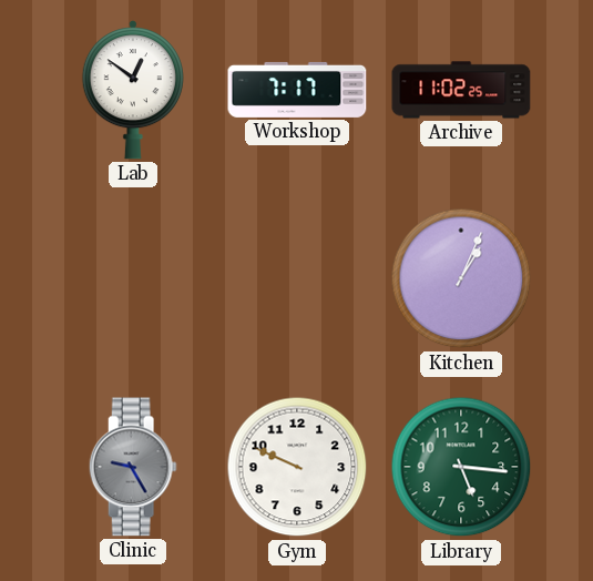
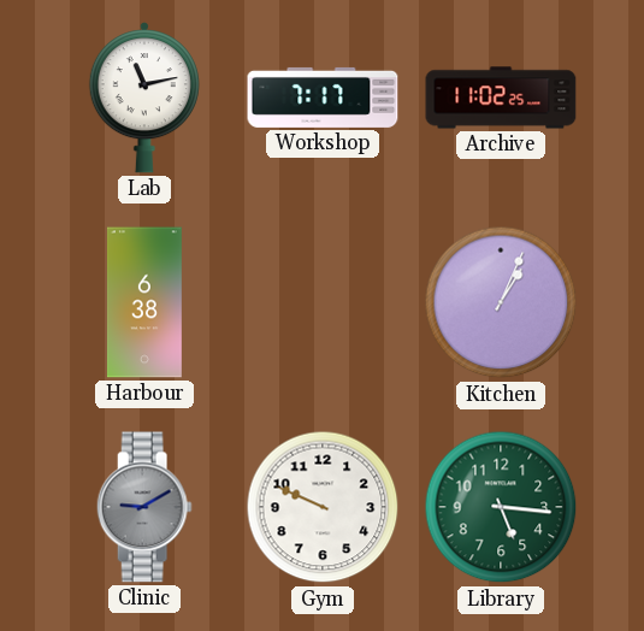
Lab: 12:51 -> 11:13
Harbour: none -> 6:38
Clinic: 9:25 -> 9:10
